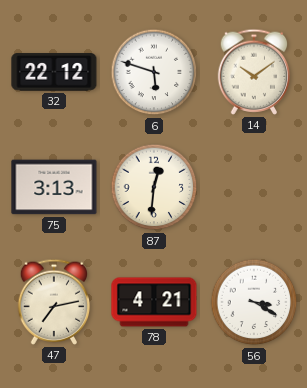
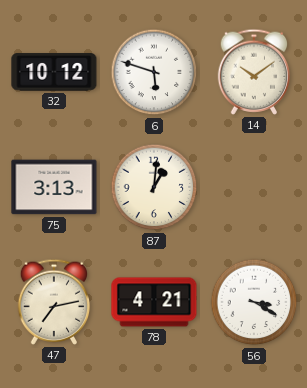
32: 22:12 -> 10:12
87: 12:31 -> 1:01
